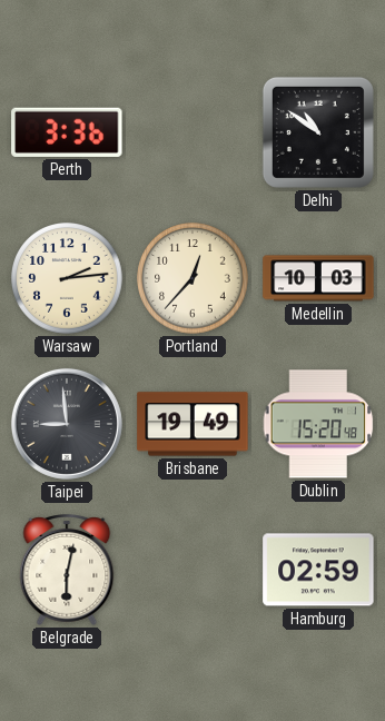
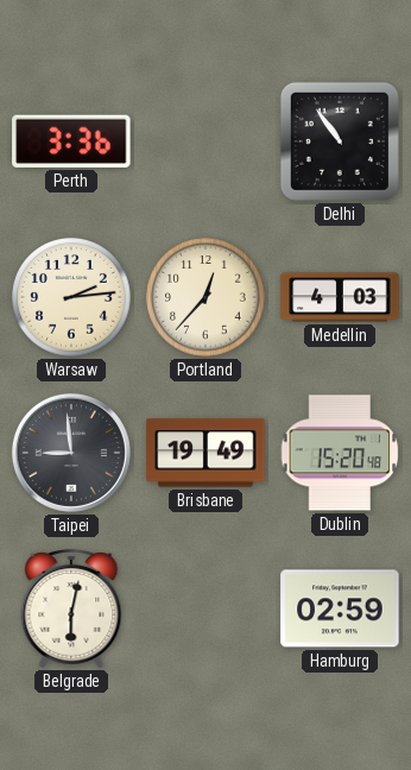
Delhi: 10:51 -> 10:54
Medellin: 10:03 -> 4:03
